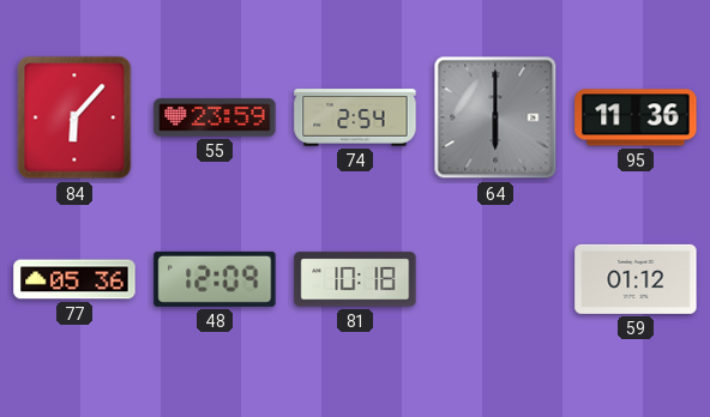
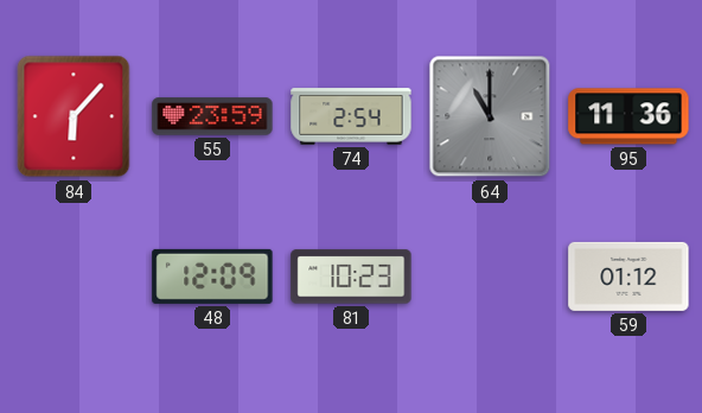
64: 6:00 -> 11:00
77: 05:36 -> none
81: 10:18 -> 10:23
